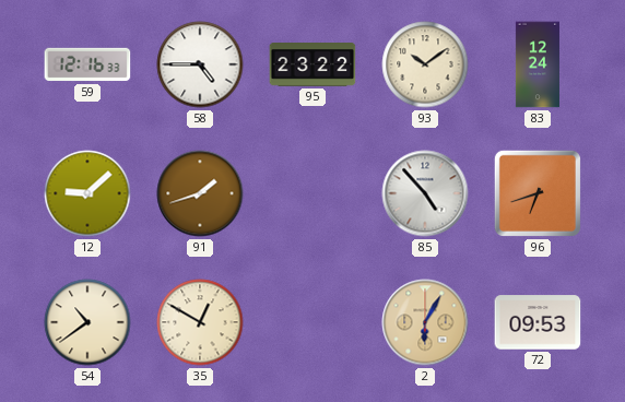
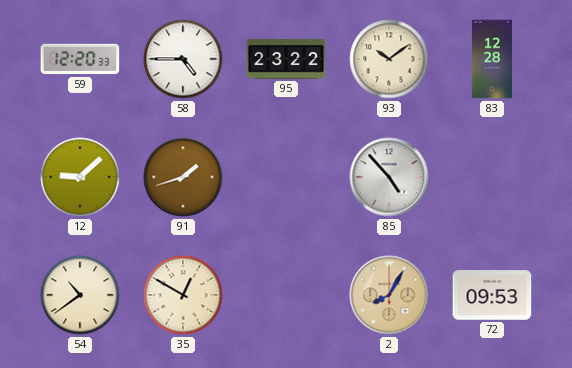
59: 12:16 -> 12:20
83: 12:24 -> 12:28
96: 6:42 -> none
2: 6:05 -> 8:05
